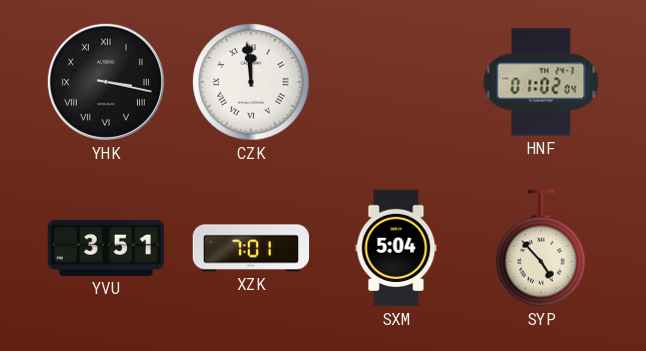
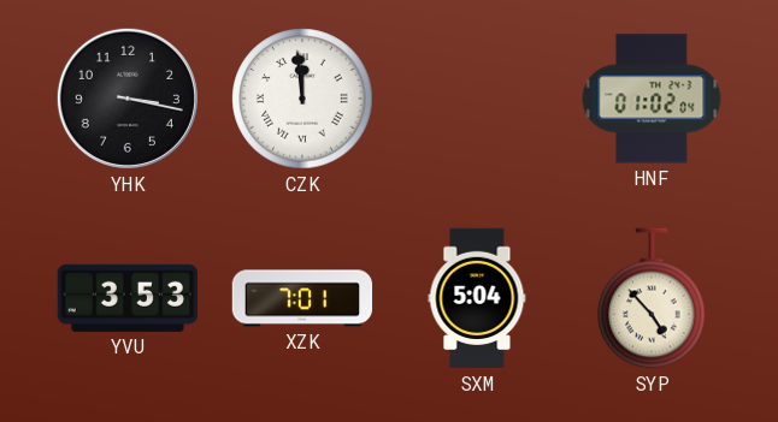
YHK numerals: Roman -> Arabic
YVU: 3:51 -> 3:53
